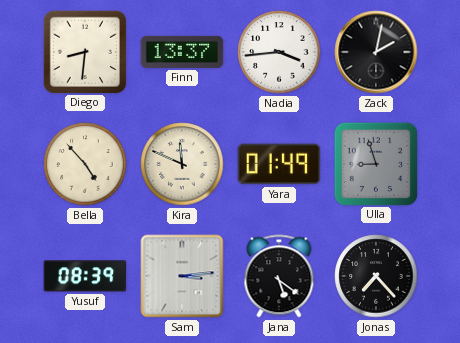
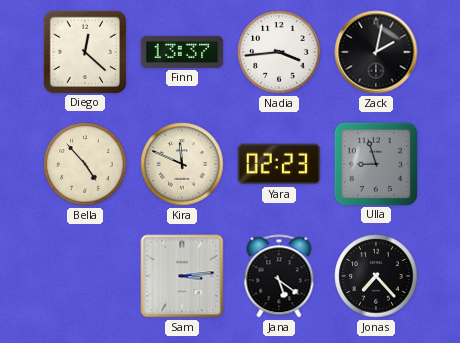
Diego: 8:31 -> 12:22
Yara: 01:49 -> 02:23
Yusuf: 08:39 -> none
